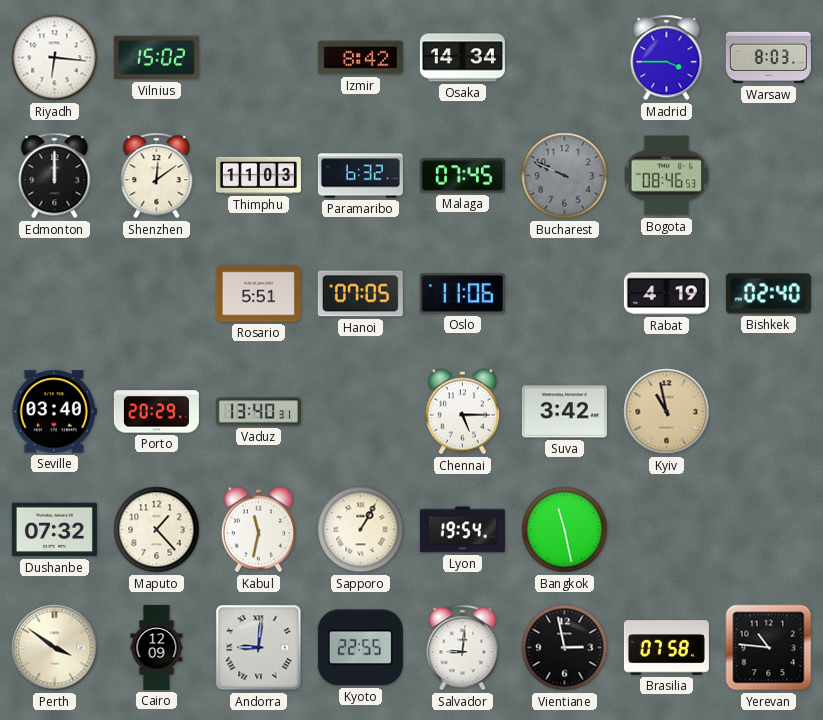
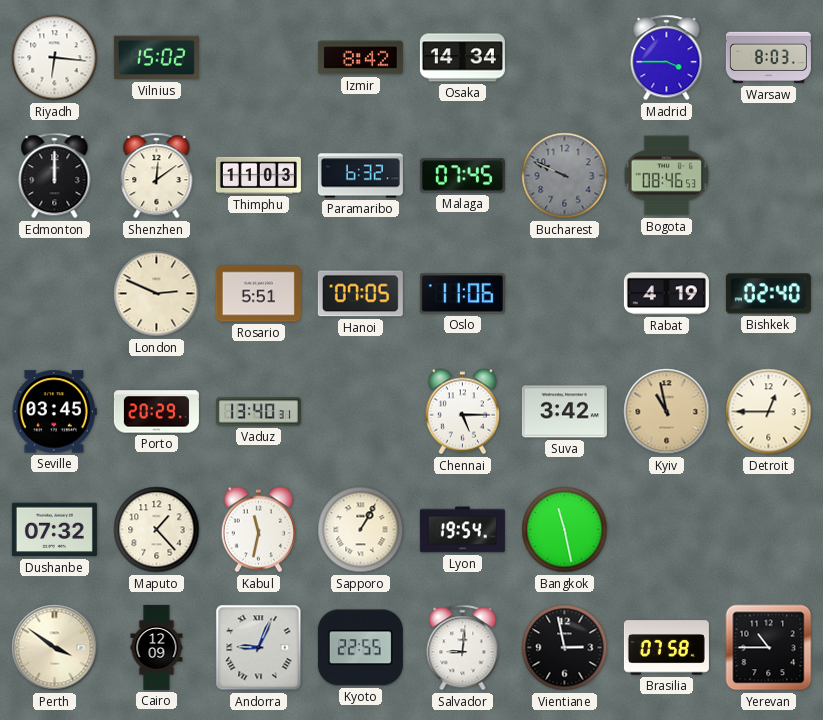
London: none -> 2:49
Seville: 03:40 -> 03:45
Detroit: none -> 12:45
Andorra: 9:01 -> 9:04
Yerevan: 10:46 -> 10:45
